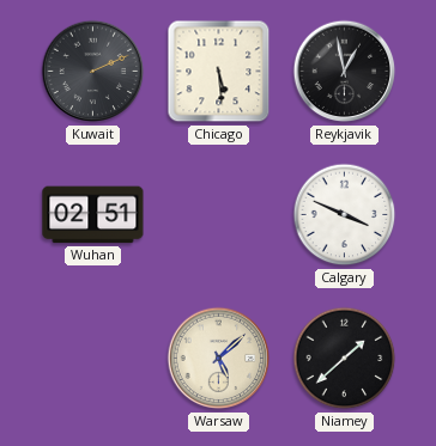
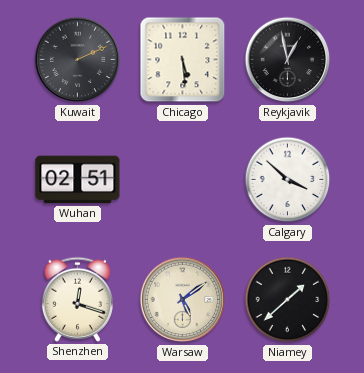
Calgary: 3:49 -> 3:52
Shenzhen: none -> 12:18
Warsaw: 5:08 -> 5:09
